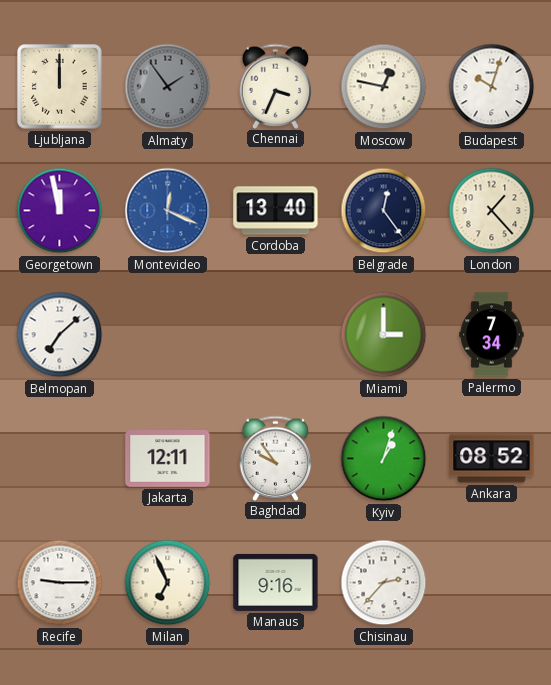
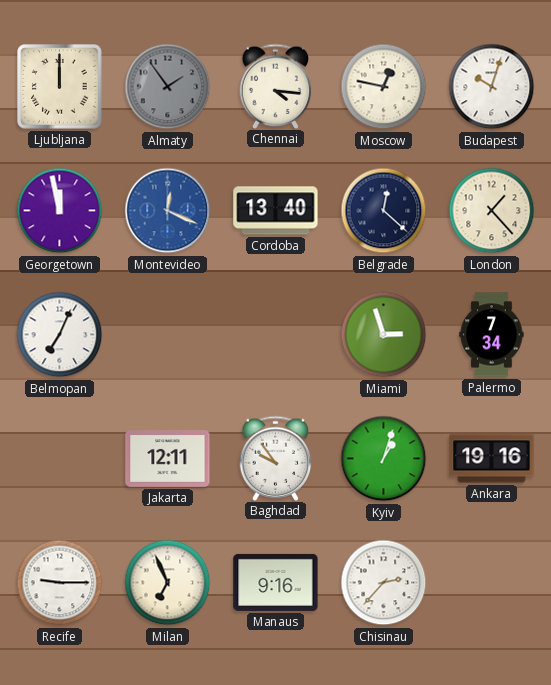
Chennai: 3:34 -> 4:16
Belgrade: 12:24 -> 12:22
Belmopan: 7:08 -> 7:04
Miami: 3:00 -> 2:57
Ankara: 08:52 -> 19:16
